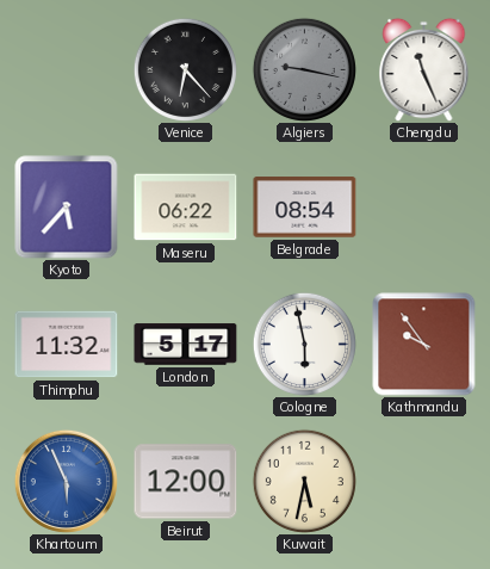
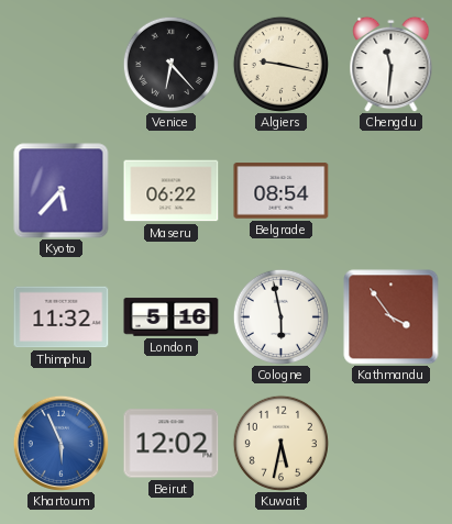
Algiers dial: grey -> cream
Chengdu: 11:26 -> 11:31
London: 5:17 -> 5:16
Kathmandu: 9:54 -> 3:54
Beirut: 12:00 -> 12:02
